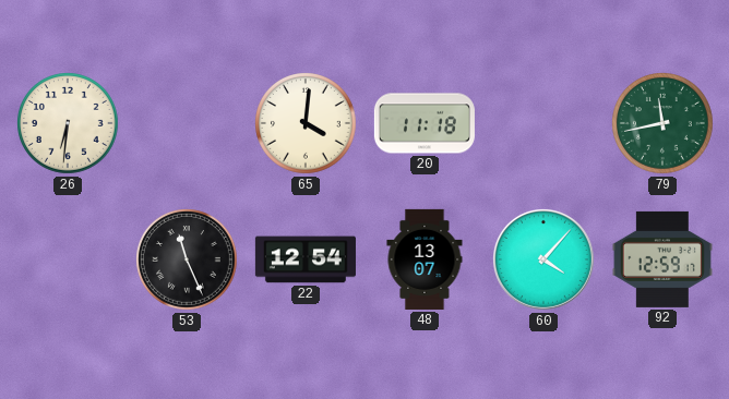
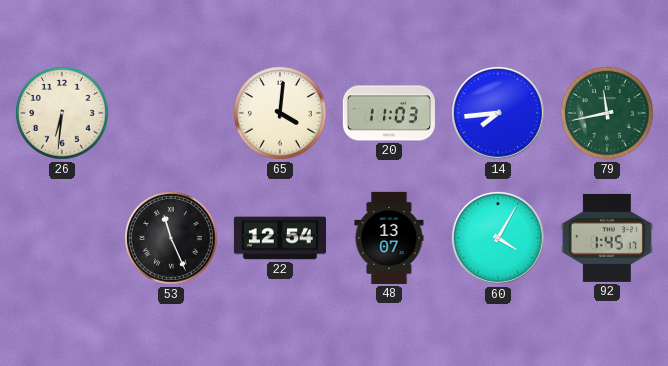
20: 11:18 -> 11:03
14: none -> 7:44
60: 4:07 -> 4:05
92: 12:59 -> 1:45
